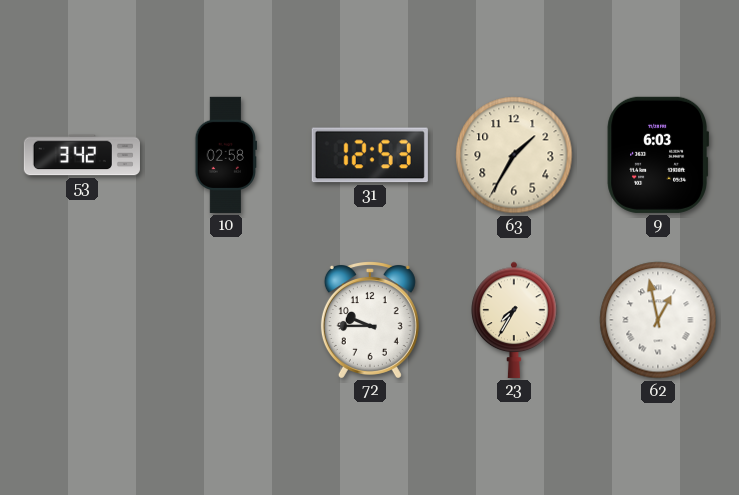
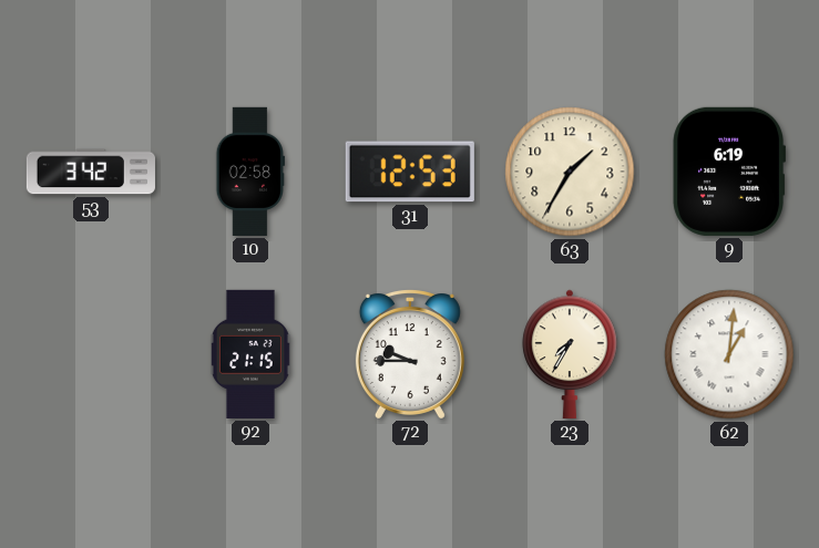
9: 6:03 -> 6:19
92: none -> 21:15
62: 12:58 -> 1:01
